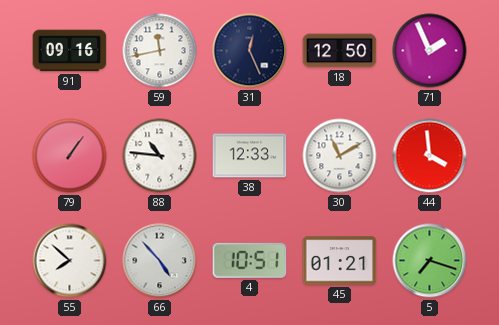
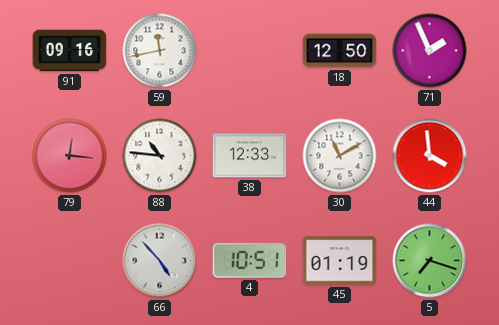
31: 12:26 -> none
79: 1:06 -> 12:16
55: 7:52 -> none
45: 01:21 -> 01:19
